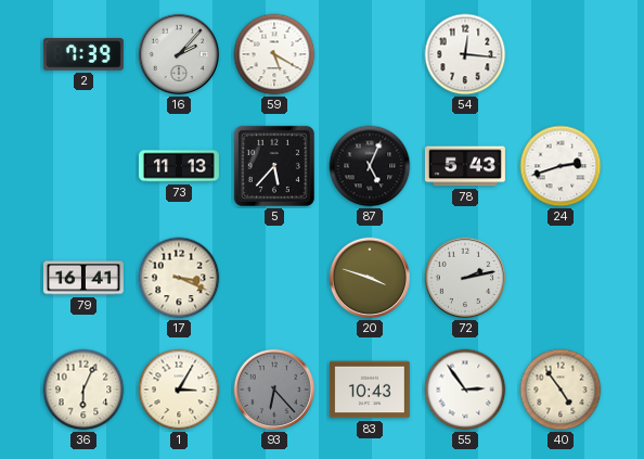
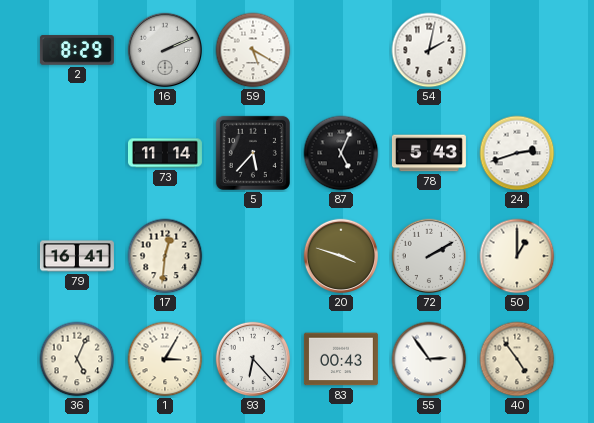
2: 7:39 -> 8:29
16: 2:07 -> 2:11
54: 12:16 -> 2:02
73: 11:13 -> 11:14
17: 3:19 -> 12:31
72: 2:13 -> 2:10
50: none -> 1:00
36: 6:04 -> 5:04
93 dial: grey -> white
83: 10:43 -> 00:43
